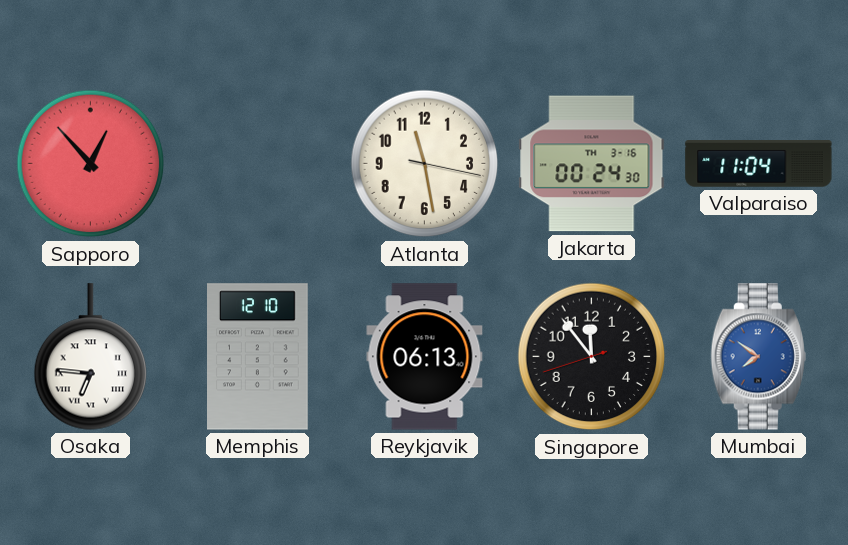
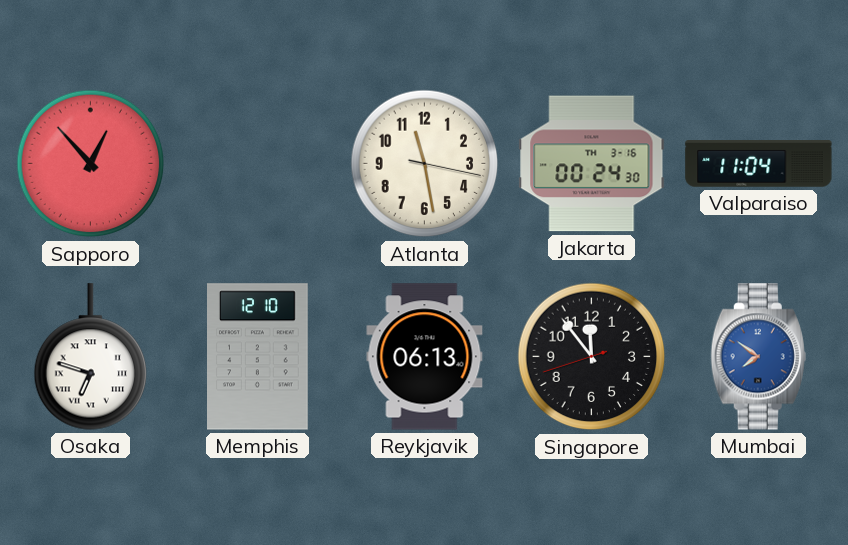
Osaka: 6:46 -> 6:48
